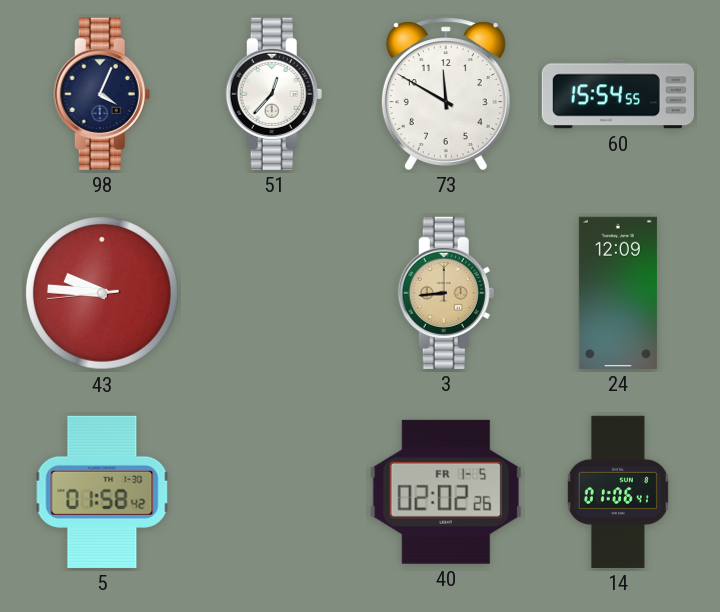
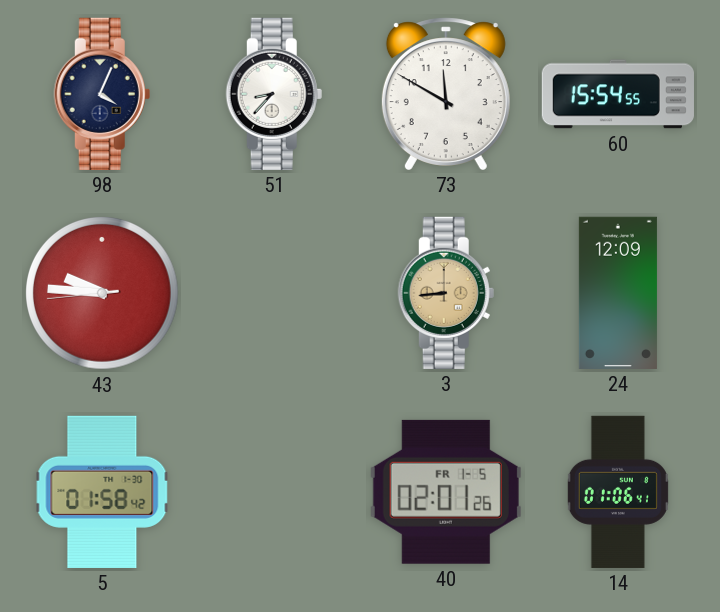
51: 12:37 -> 8:37
40: 02:02 -> 02:01
